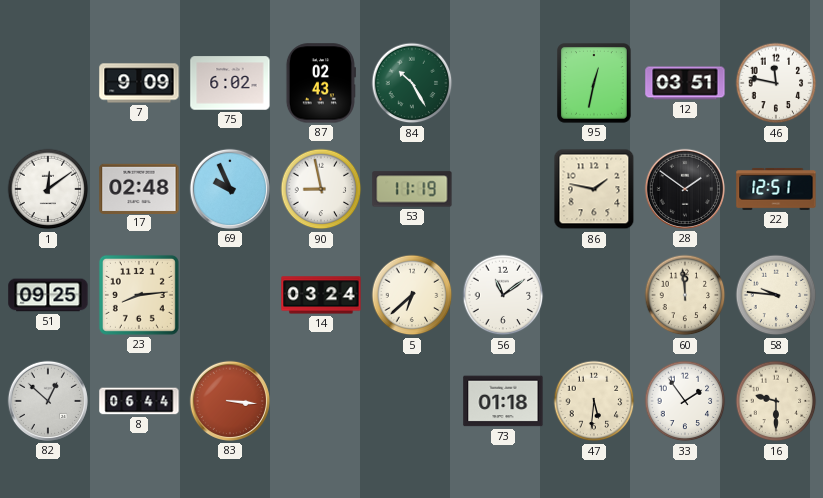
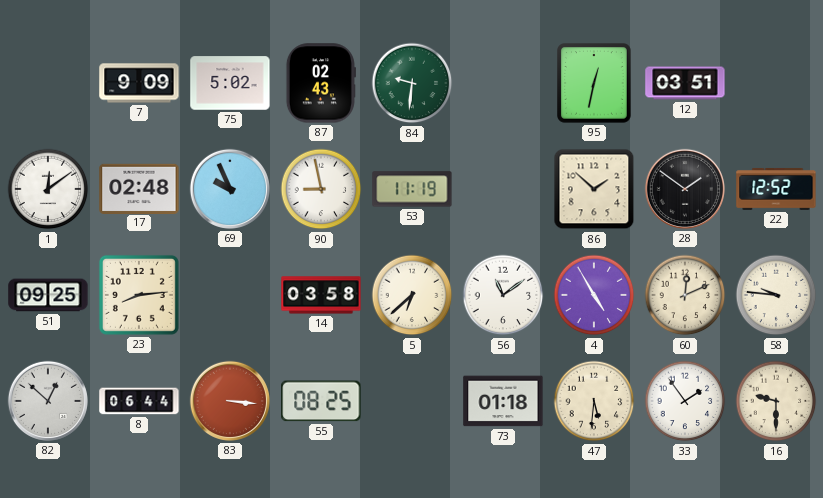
75: 6:02 -> 5:02
84: 10:25 -> 9:31
46: 11:47 -> none
86: 1:47 -> 1:52
22: 12:51 -> 12:52
14: 03:24 -> 03:58
4: none -> 4:55
60: 11:59 -> 12:11
55: none -> 08:25
